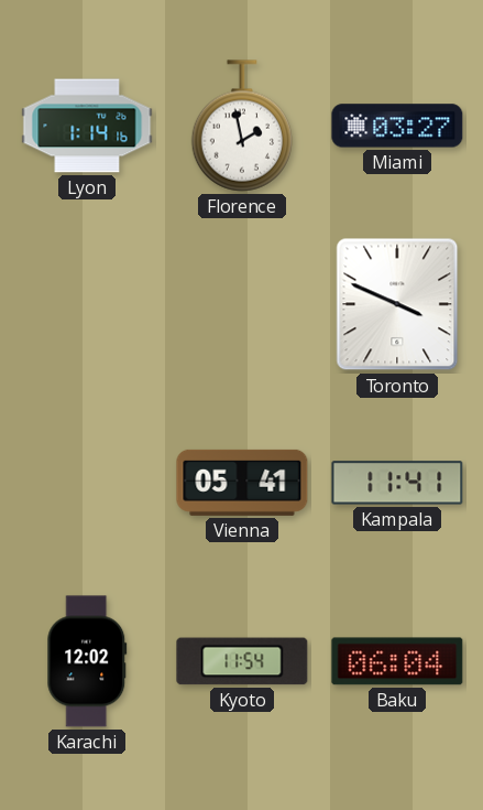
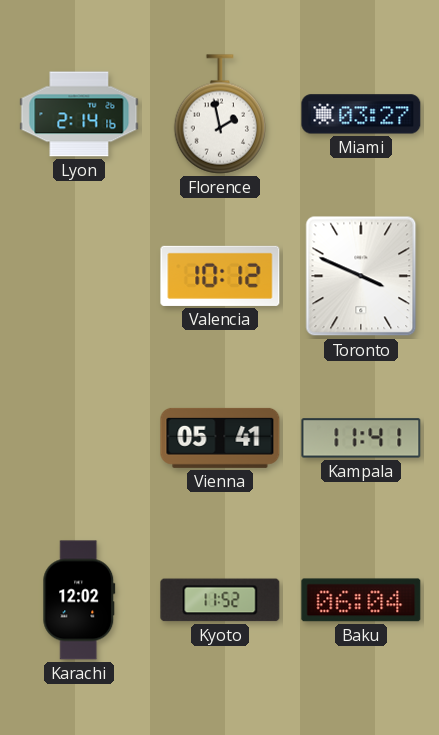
Lyon: 1:14 -> 2:14
Valencia: none -> 10:12
Kyoto: 11:54 -> 11:52
